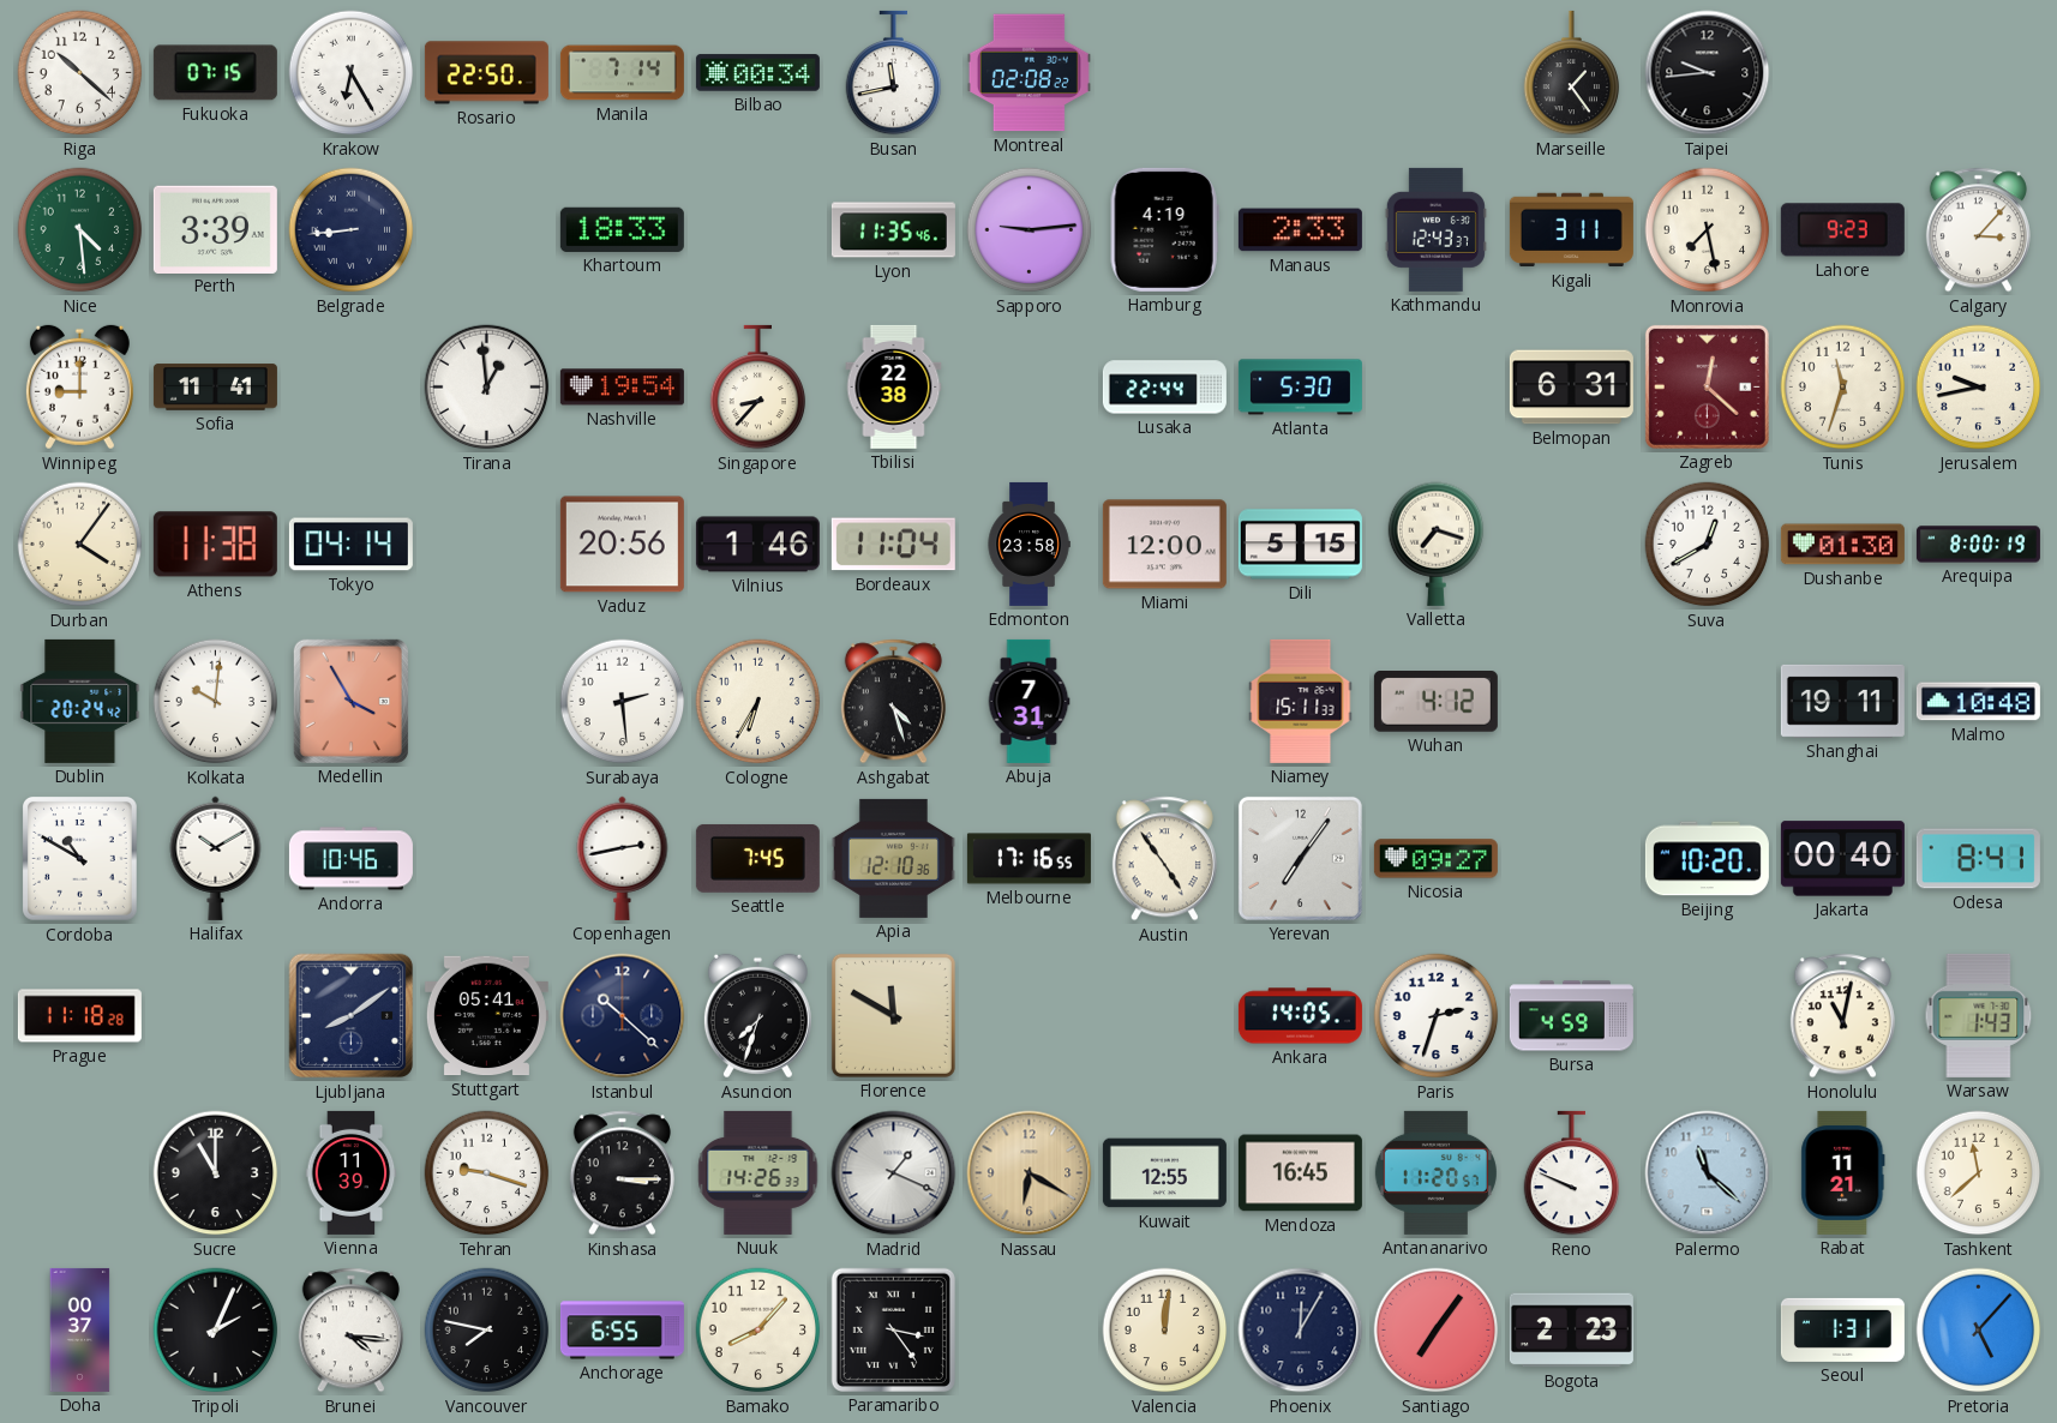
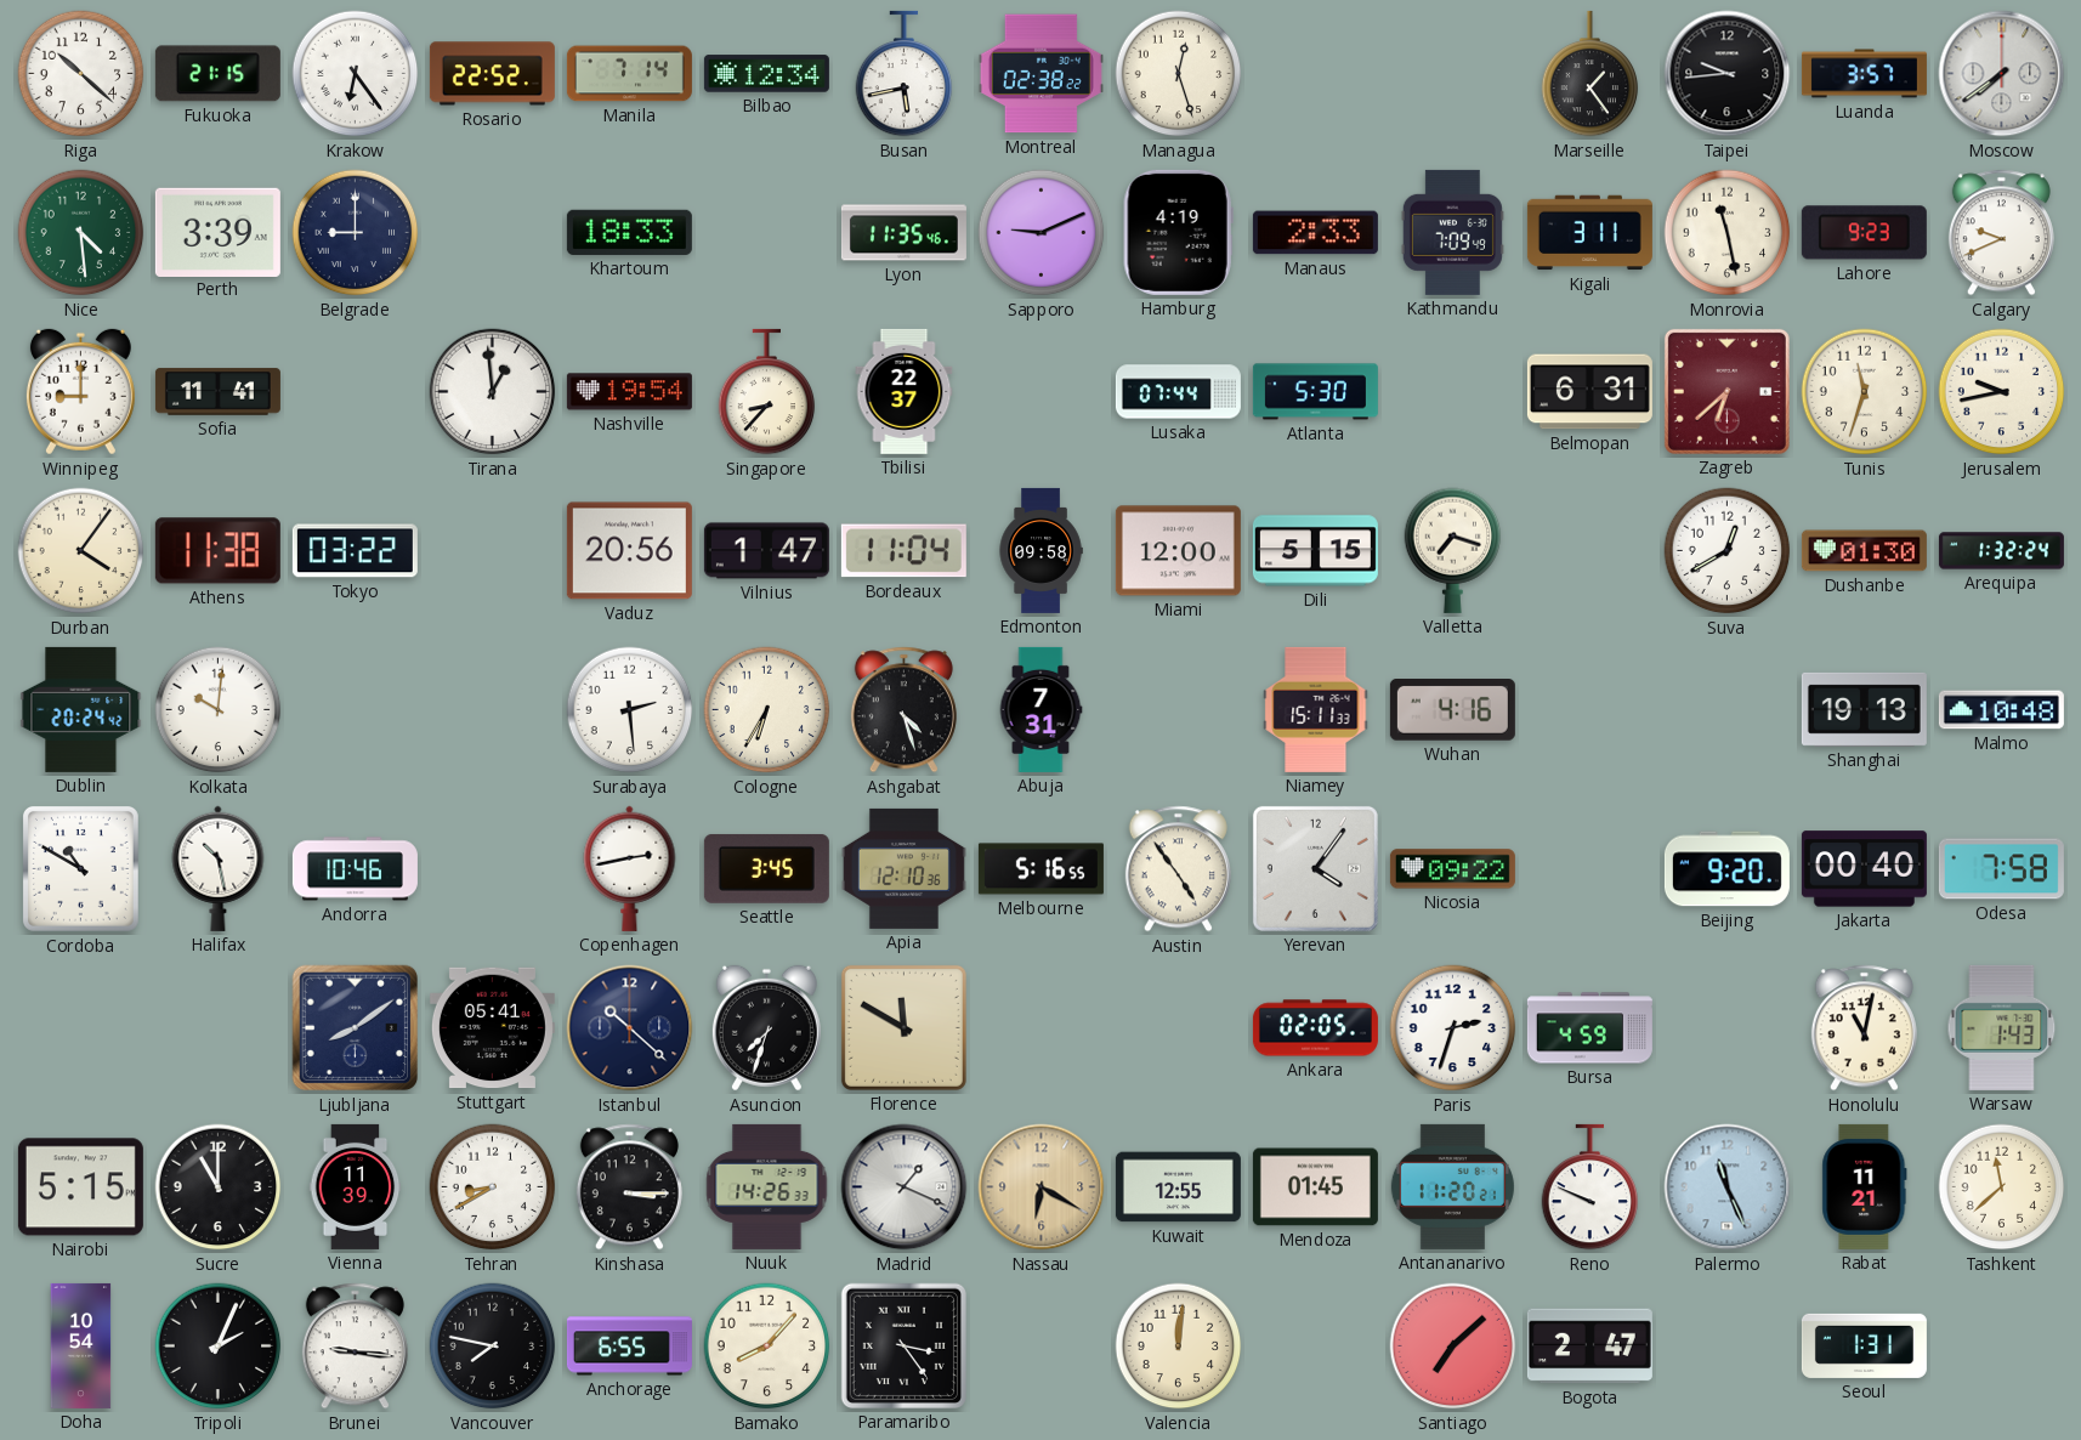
Fukuoka: 07:15 -> 21:15
Krakow: 6:25 -> 6:24
Rosario: 22:50 -> 22:52
Bilbao: 00:34 -> 12:34
Busan: 11:43 -> 5:43
Montreal: 02:08 -> 02:38
Managua: none -> 12:27
Luanda: none -> 3:57
Moscow: none -> 7:39
Belgrade: 8:44 -> 9:00
Sapporo: 9:14 -> 9:11
Kathmandu: 12:43 -> 7:09
Monrovia: 7:28 -> 11:28
Calgary: 3:07 -> 9:41
Tbilisi: 22:38 -> 22:37
Lusaka: 22:44 -> 07:44
Zagreb: 12:22 -> 6:38
Tokyo: 04:14 -> 03:22
Vilnius: 1:46 -> 1:47
Edmonton: 23:58 -> 09:58
Arequipa: 8:00 -> 1:32
Medellin: 3:55 -> none
Wuhan: 4:12 -> 4:16
Shanghai: 19:11 -> 19:13
Halifax: 10:10 -> 10:28
Seattle: 7:45 -> 3:45
Melbourne: 17:16 -> 5:16
Yerevan: 7:06 -> 4:06
Nicosia: 09:27 -> 09:22
Beijing: 10:20 -> 9:20
Odesa: 8:41 -> 7:58
Prague: 11:18 -> none
Ankara: 14:05 -> 02:05
Nairobi: none -> 5:15
Tehran: 9:18 -> 8:40
Mendoza: 16:45 -> 01:45
Antananarivo: 11:20:57 -> 11:20:21
Palermo: 11:22 -> 11:26
Doha: 00:37 -> 10:54
Brunei: 4:16 -> 9:16
Phoenix: 12:05 -> none
Santiago: 7:06 -> 7:08
Bogota: 2:23 -> 2:47
Pretoria: 5:07 -> none
